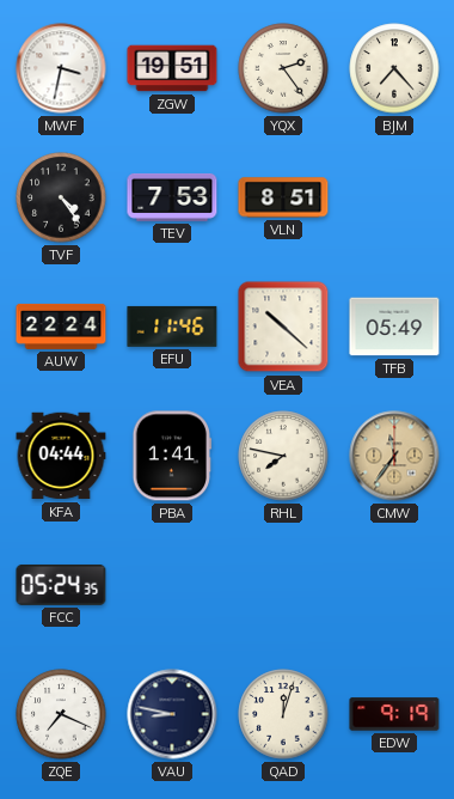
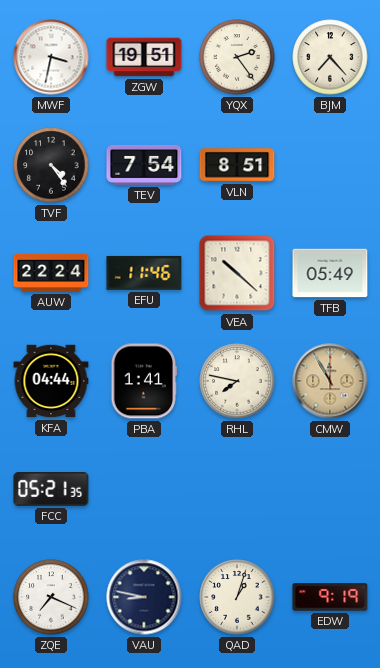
TEV: 7:53 -> 7:54
CMW: 11:36 -> 11:55
FCC: 05:24 -> 05:21
QAD: 12:03 -> 1:03
